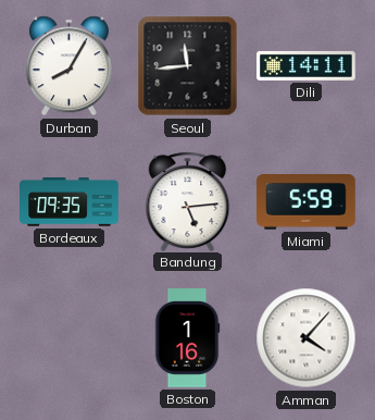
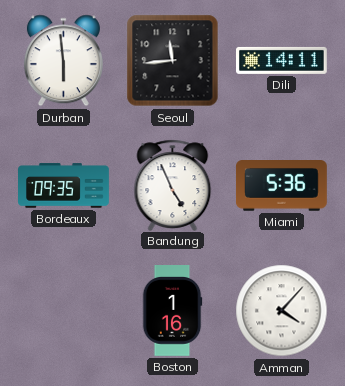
Durban: 8:05 -> 5:59
Bandung: 5:14 -> 4:56
Miami: 5:59 -> 5:36
